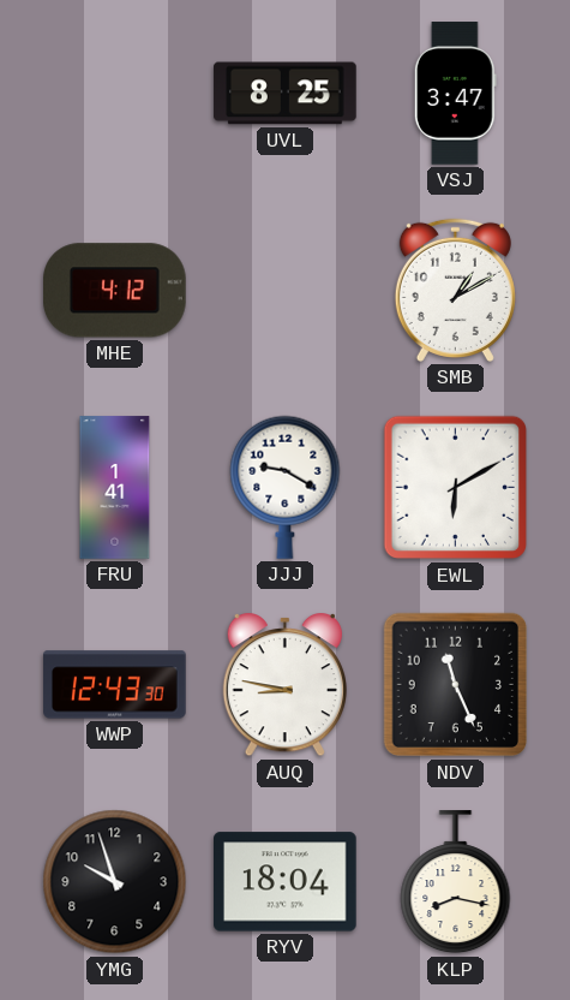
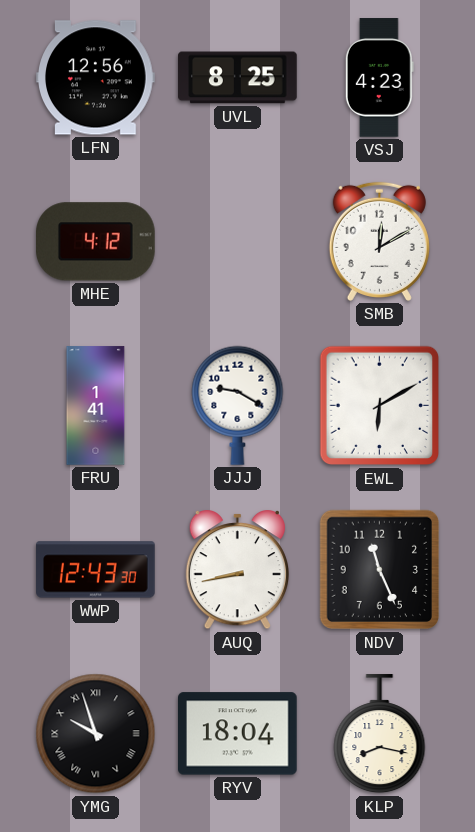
LFN: none -> 12:56
VSJ: 3:47 -> 4:23
SMB: 1:10 -> 12:10
AUQ: 8:47 -> 8:43
YMG numerals: Arabic -> Roman
